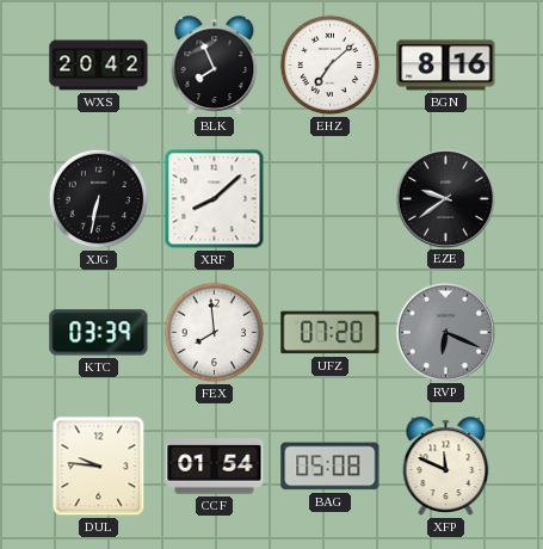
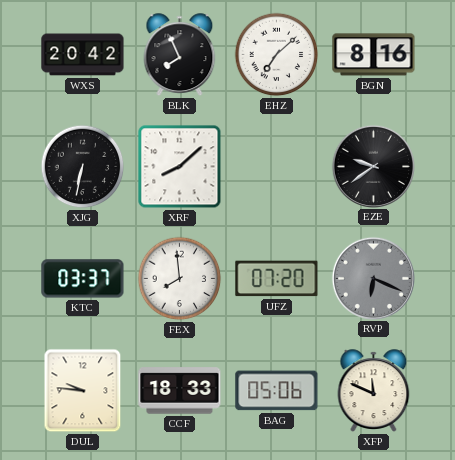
KTC: 03:39 -> 03:37
CCF: 01:54 -> 18:33
BAG: 05:08 -> 05:06
